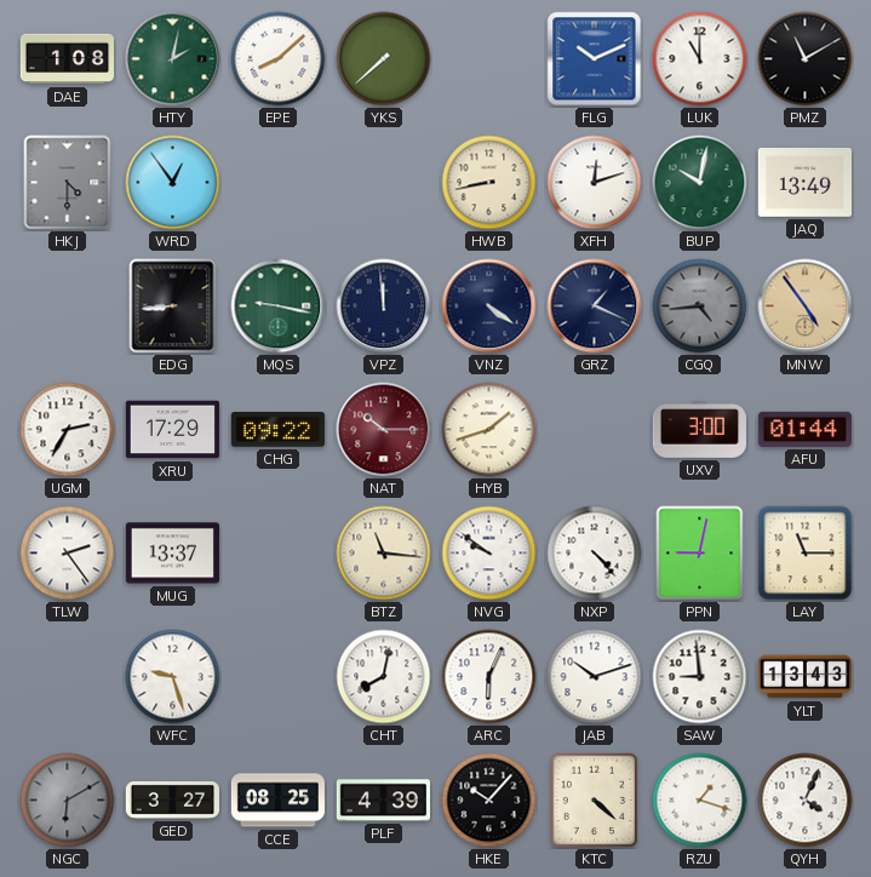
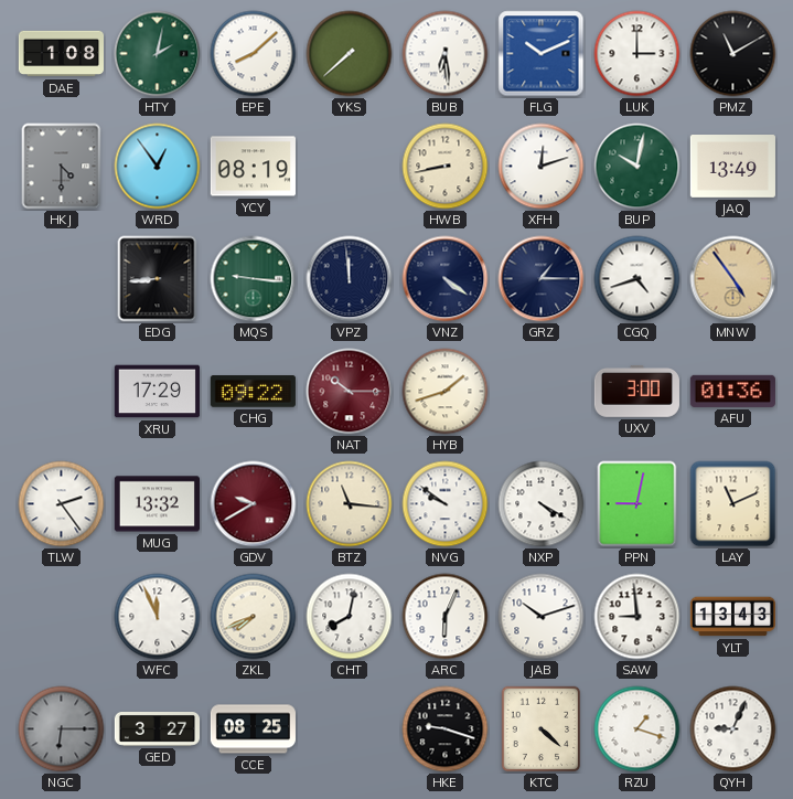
BUB: none -> 6:29
LUK: 11:00 -> 3:00
YCY: none -> 08:19
MQS: 9:17 -> 9:16
GRZ: 1:19 -> 1:15
CGQ: 4:44 -> 4:42
CGQ dial: grey -> white
UGM: 2:35 -> none
AFU: 01:44 -> 01:36
MUG: 13:37 -> 13:32
GDV: none -> 9:40
NXP: 4:23 -> 4:20
LAY: 11:15 -> 11:11
WFC: 9:27 -> 11:56
ZKL: none -> 7:41
NGC: 6:10 -> 6:15
PLF: 4:39 -> none
HKE: 10:07 -> 9:18
QYH: 4:04 -> 9:04
